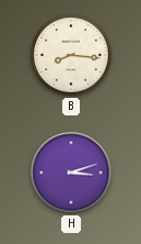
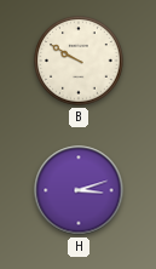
B: 8:16 -> 9:50
